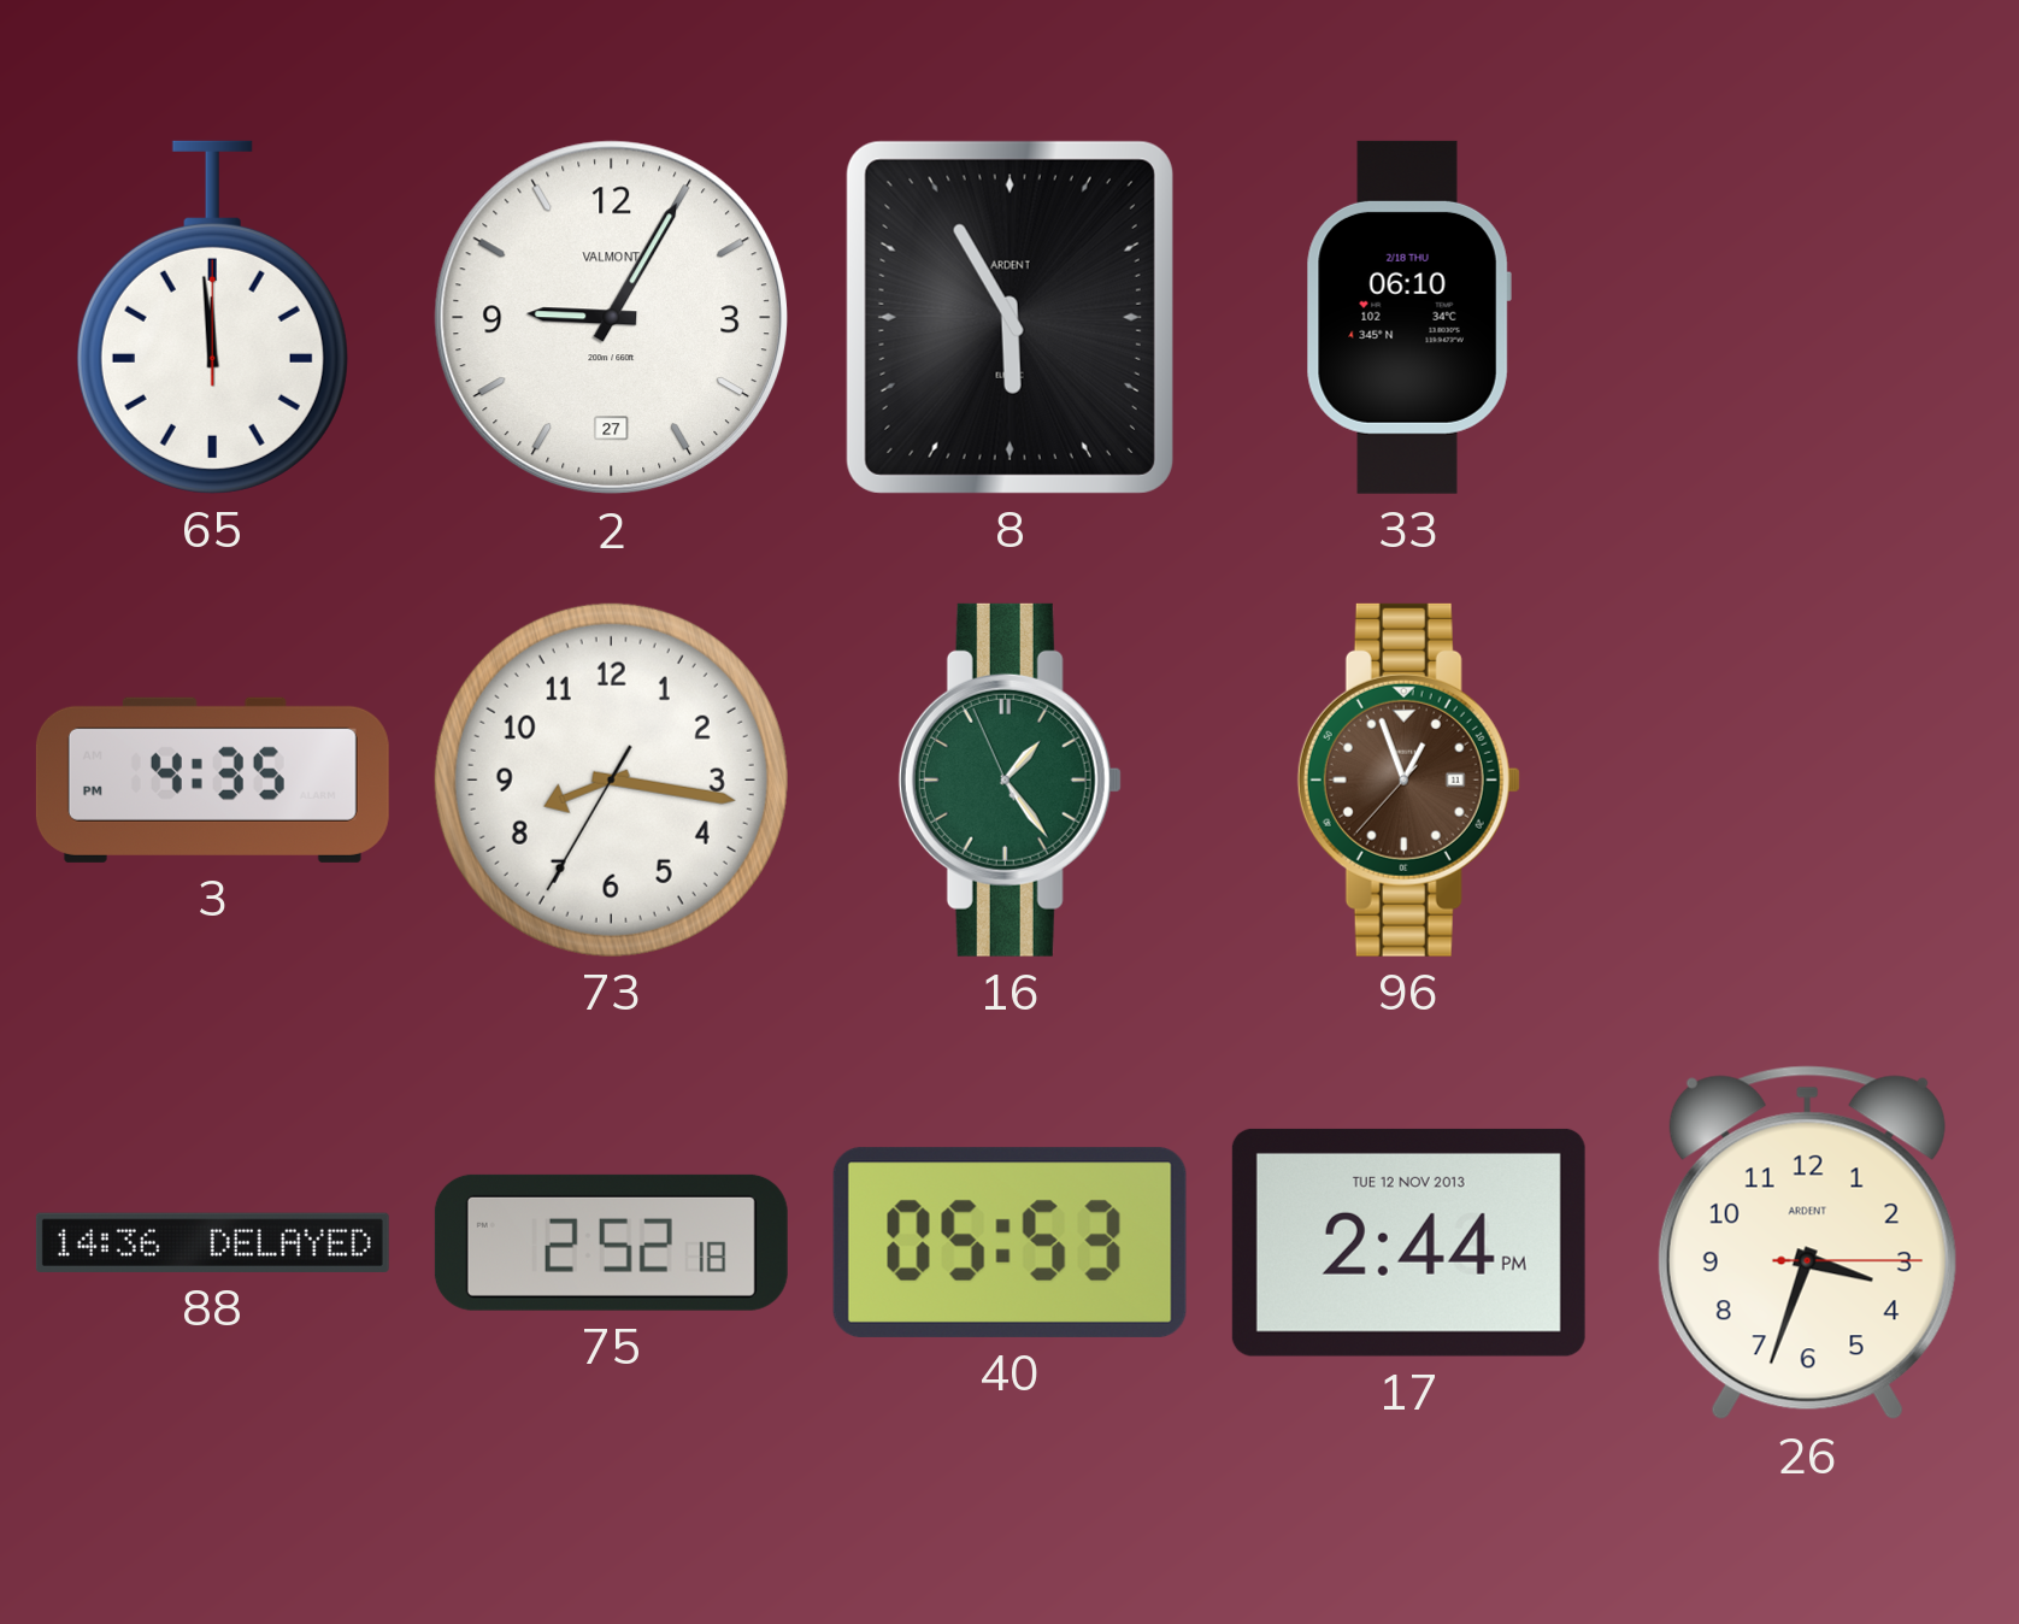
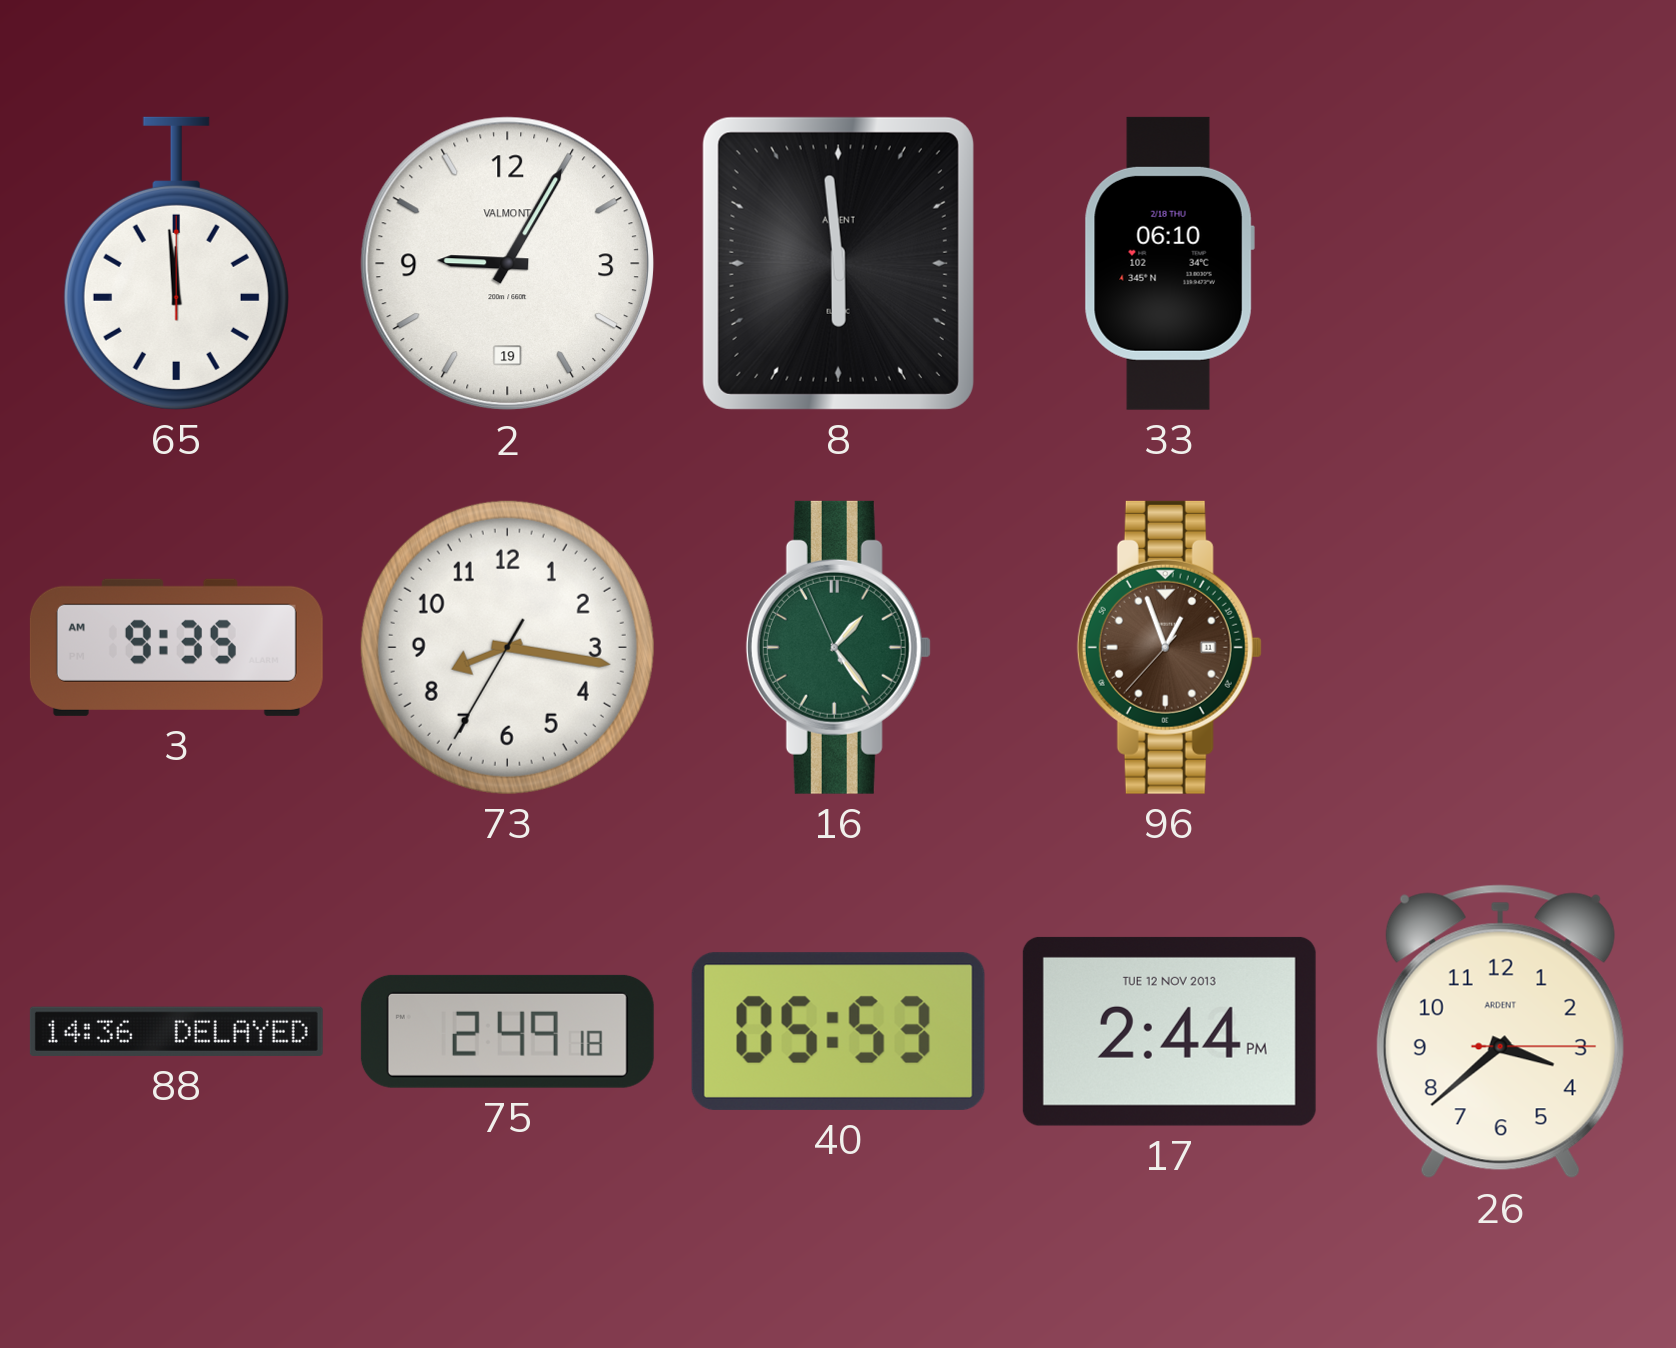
2 date: 27 -> 19
8: 5:55 -> 5:59
3: 4:35 -> 9:35
75: 2:52 -> 2:49
26: 3:33 -> 3:38
